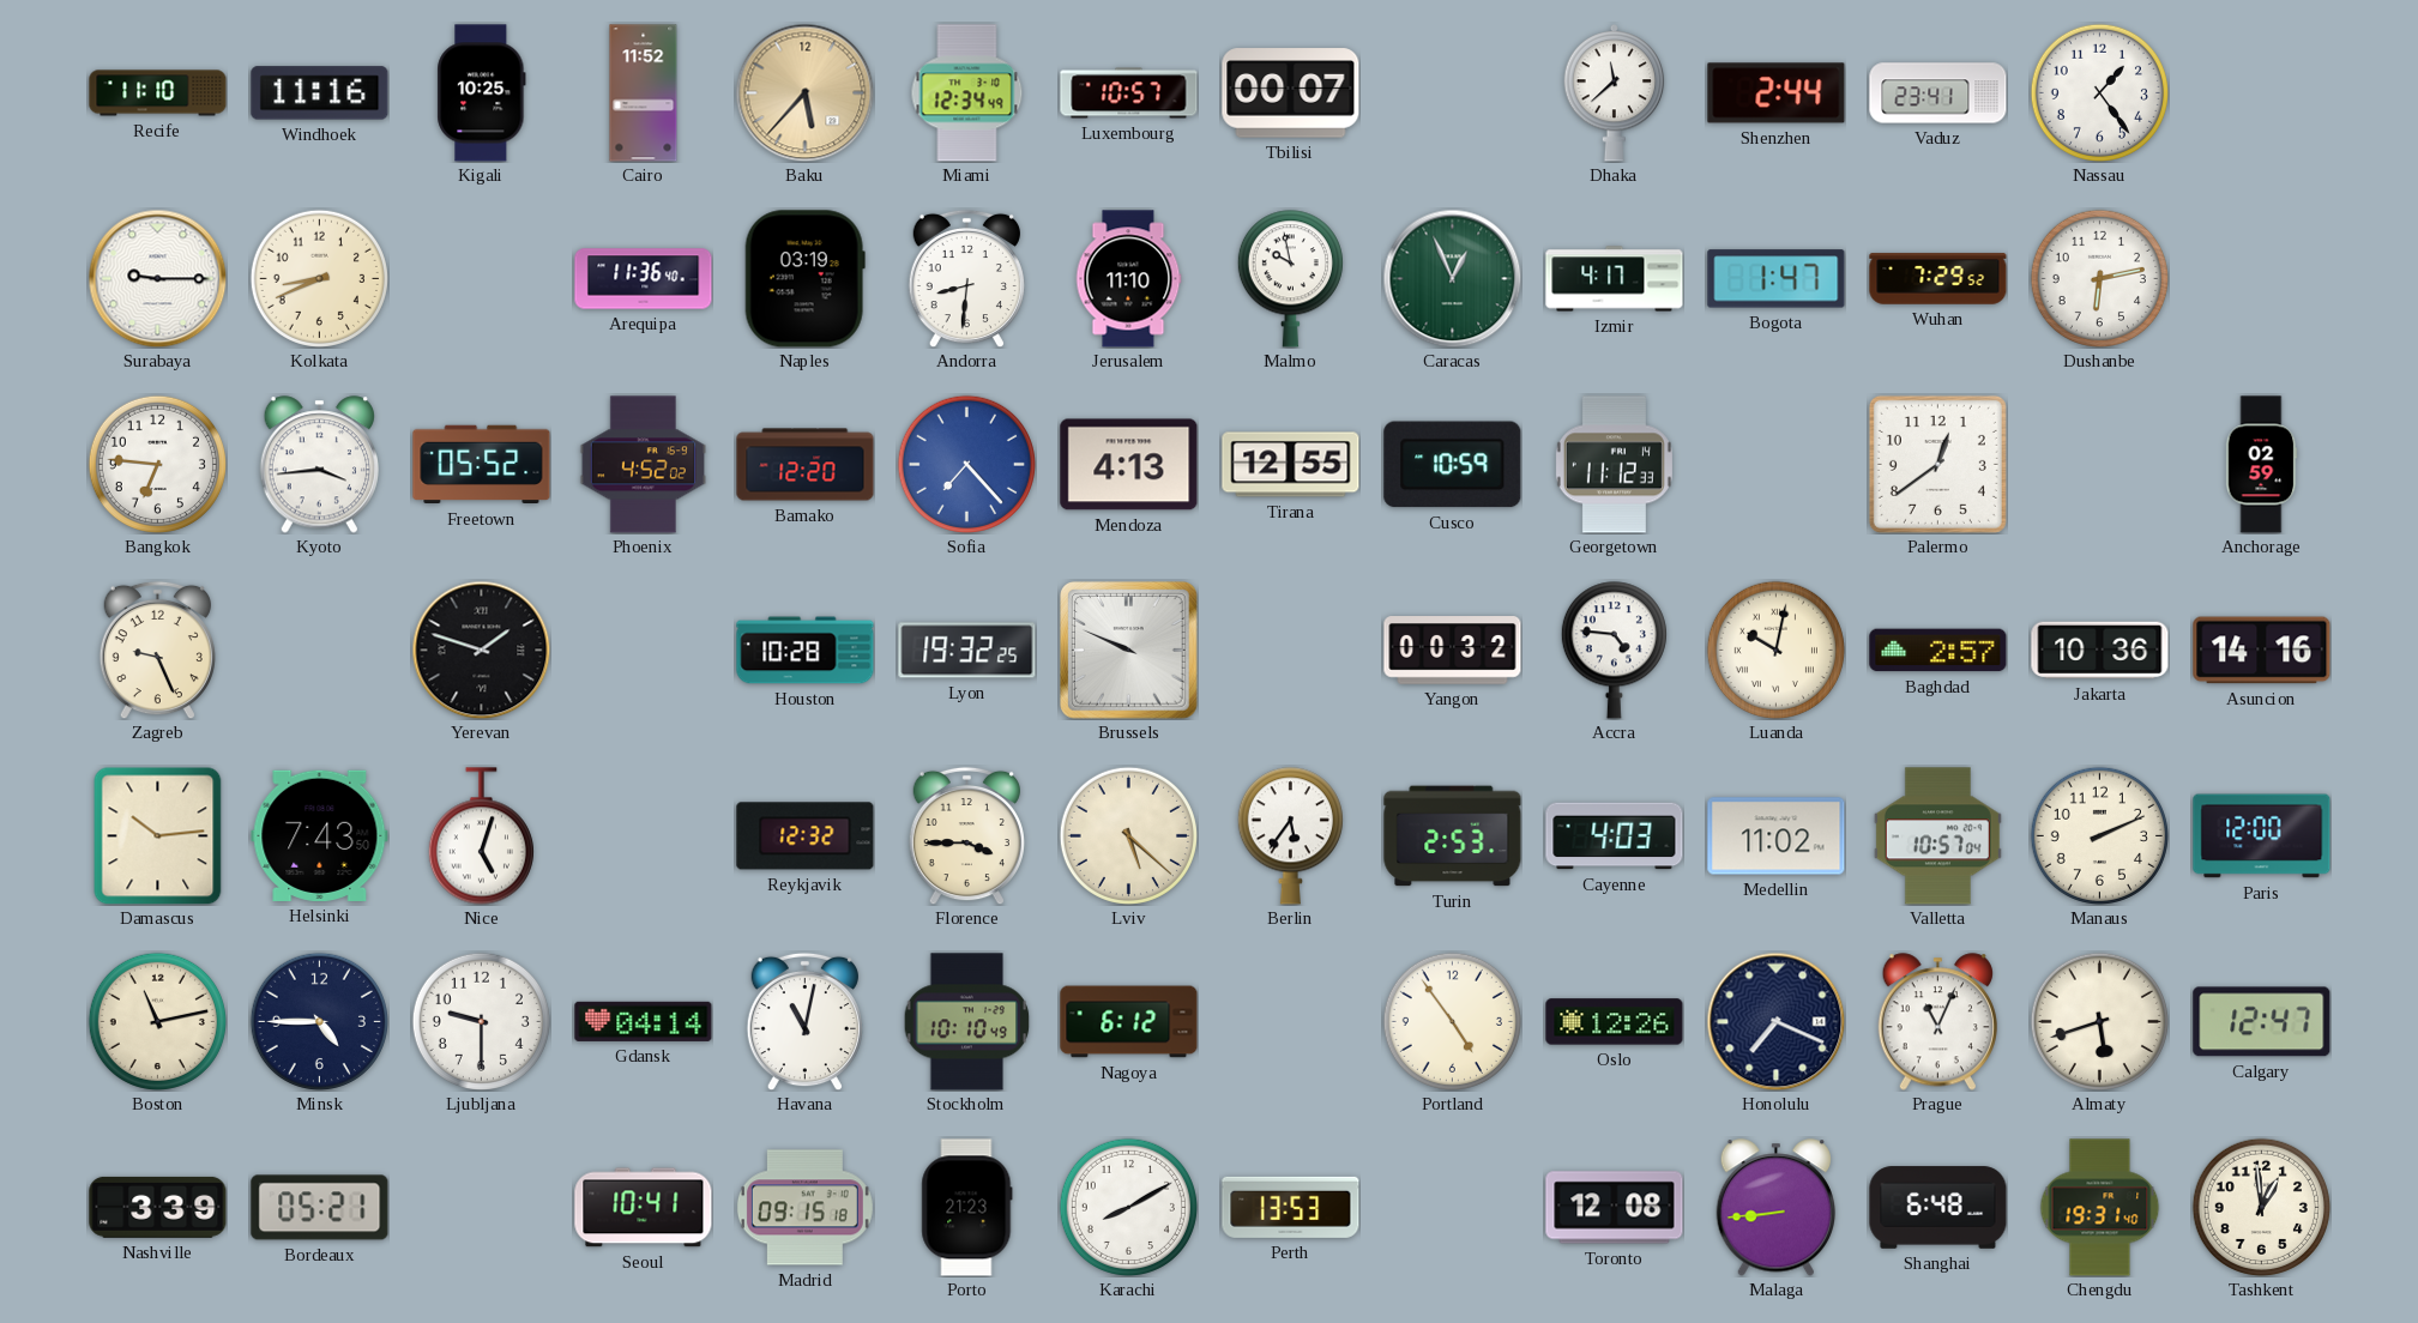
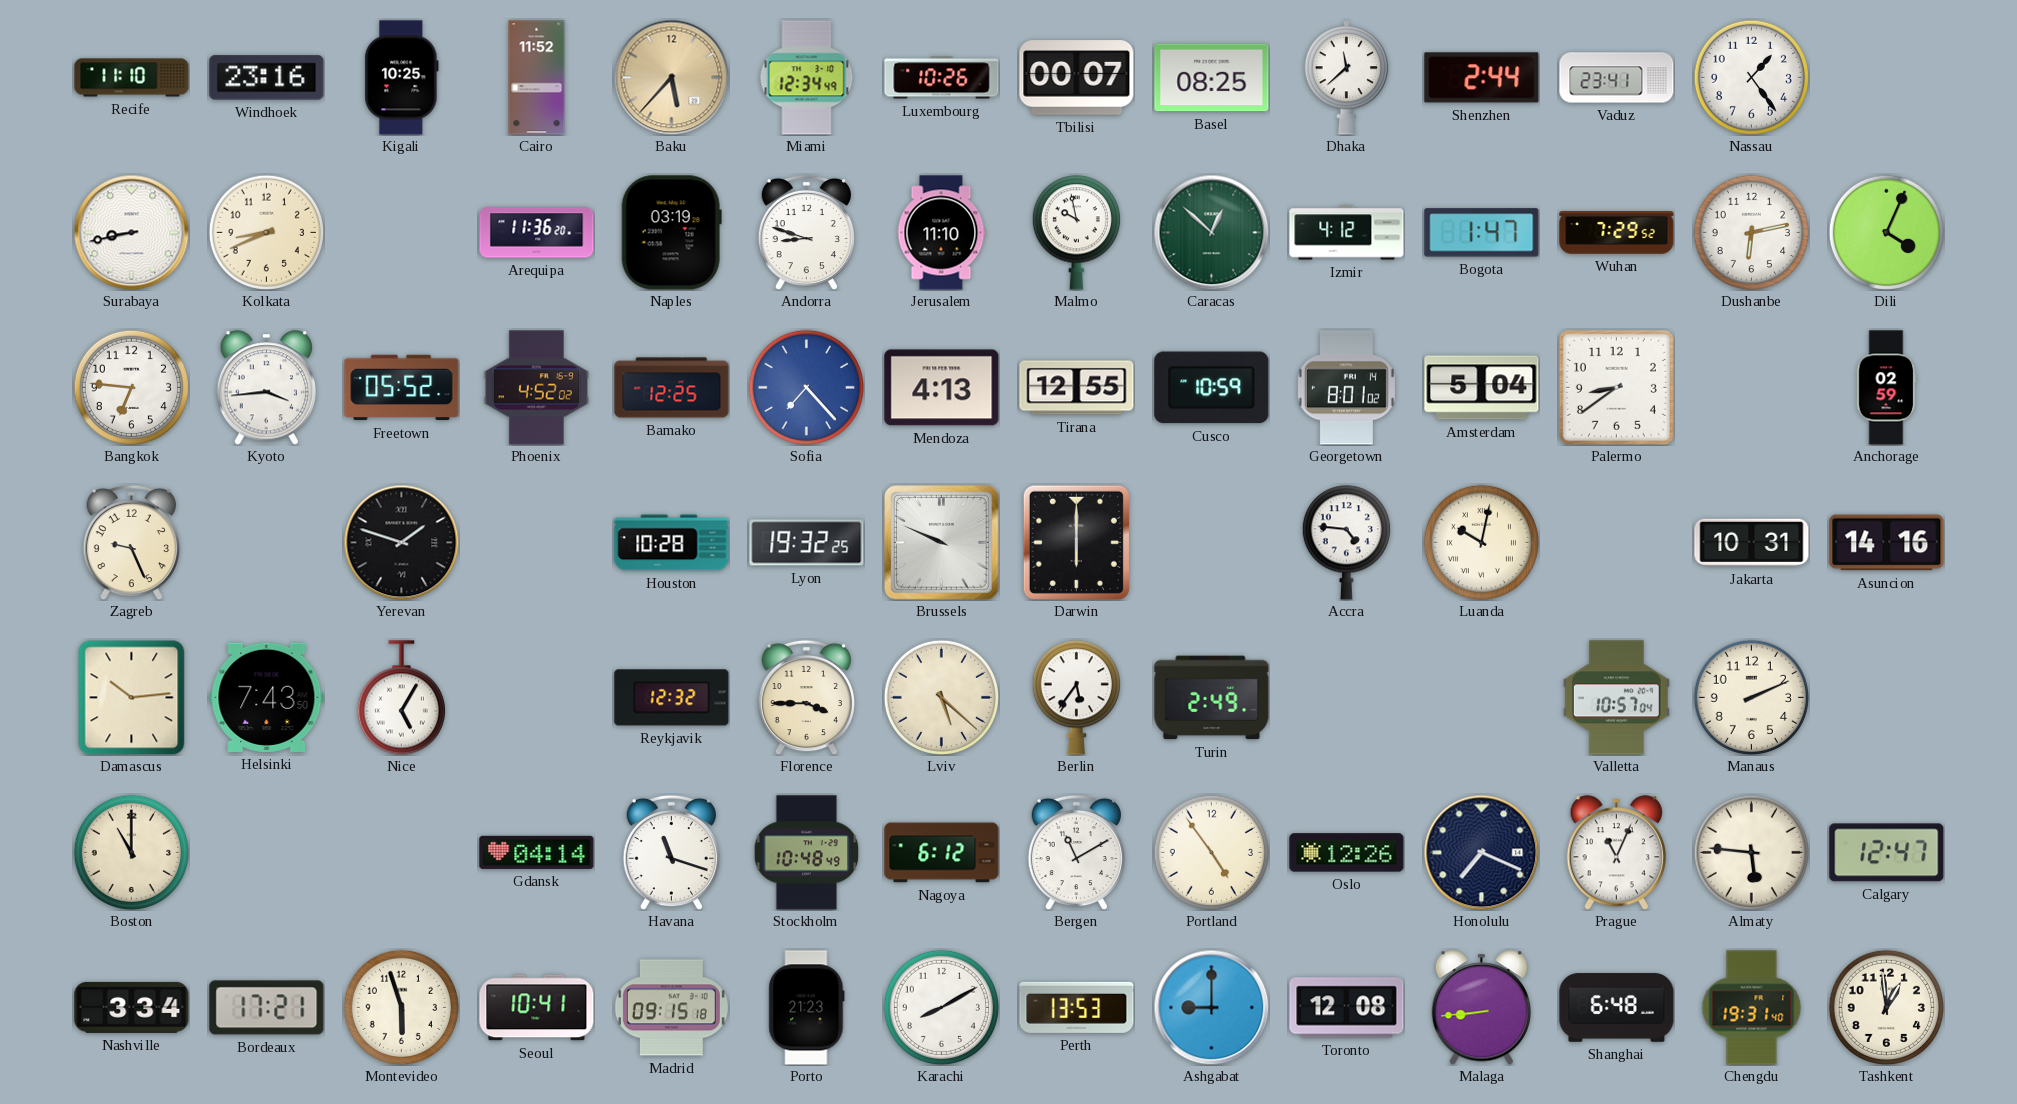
Windhoek: 11:16 -> 23:16
Luxembourg: 10:57 -> 10:26
Basel: none -> 08:25
Surabaya: 9:15 -> 8:43
Arequipa: 11:36:40 -> 11:36:20
Andorra: 8:31 -> 8:48
Caracas: 12:56 -> 12:52
Izmir: 4:17 -> 4:12
Dili: none -> 4:04
Bamako: 12:20 -> 12:25
Georgetown: 11:12 -> 8:01
Amsterdam: none -> 5:04
Palermo: 12:39 -> 8:39
Darwin: none -> 6:00
Yangon: 00:32 -> none
Baghdad: 2:57 -> none
Jakarta: 10:36 -> 10:31
Nice: 5:03 -> 5:05
Turin: 2:53 -> 2:49
Cayenne: 4:03 -> none
Medellin: 11:02 -> none
Paris: 12:00 -> none
Boston: 11:13 -> 11:00
Minsk: 4:45 -> none
Ljubljana: 9:30 -> none
Havana: 11:02 -> 11:18
Stockholm: 10:10 -> 10:48
Bergen: none -> 11:10
Almaty: 5:42 -> 5:46
Nashville: 3:39 -> 3:34
Bordeaux: 05:21 -> 17:21
Montevideo: none -> 5:57
Ashgabat: none -> 9:00
